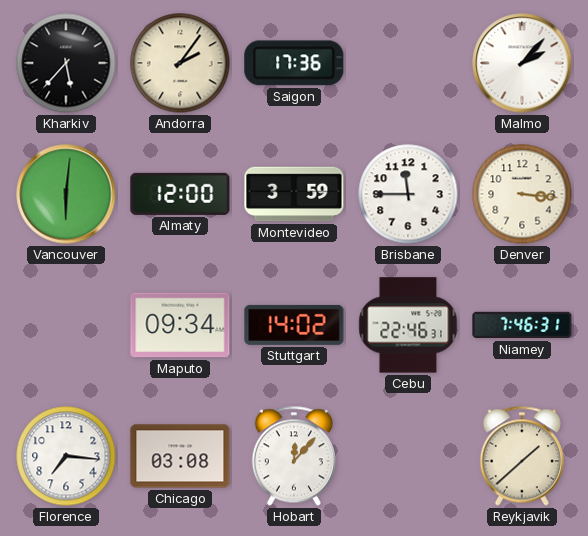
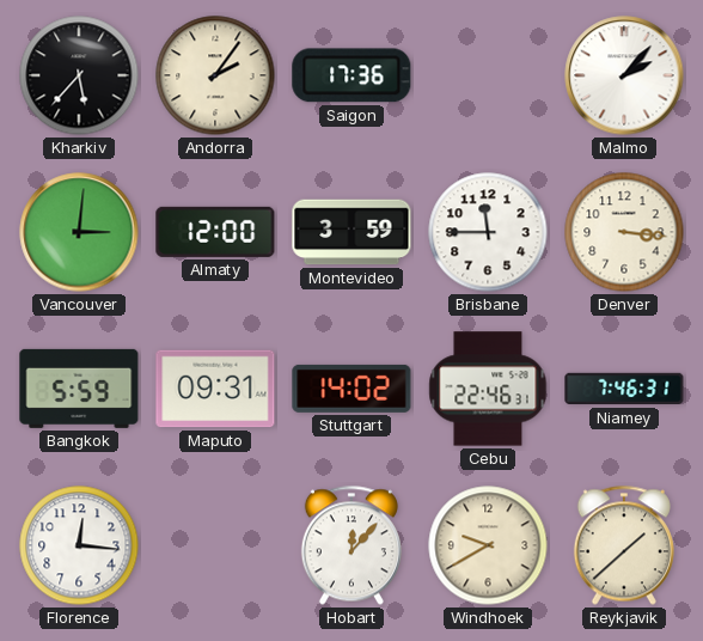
Vancouver: 6:01 -> 3:01
Bangkok: none -> 5:59
Maputo: 09:34 -> 09:31
Florence: 7:16 -> 12:16
Chicago: 03:08 -> none
Windhoek: none -> 9:40
